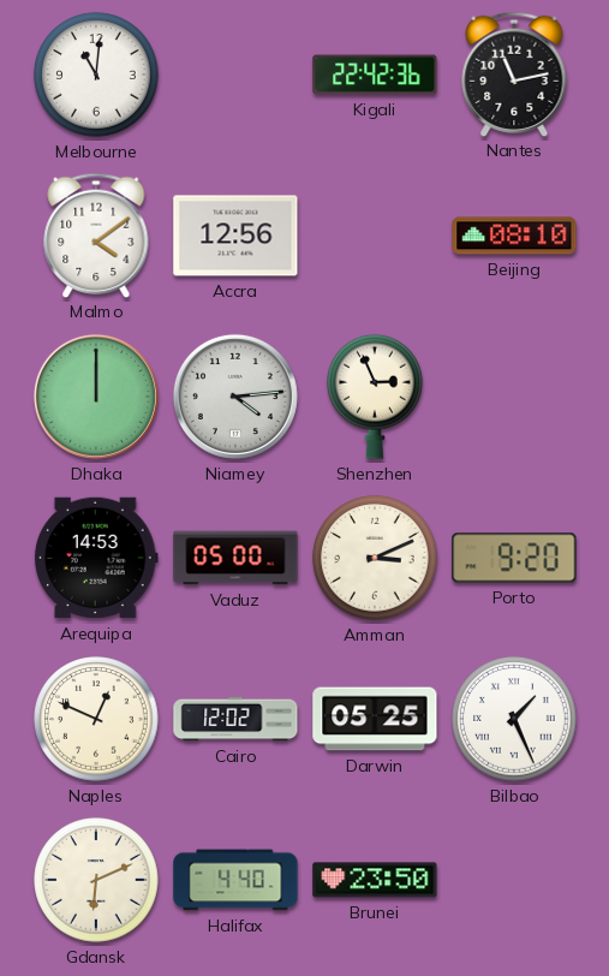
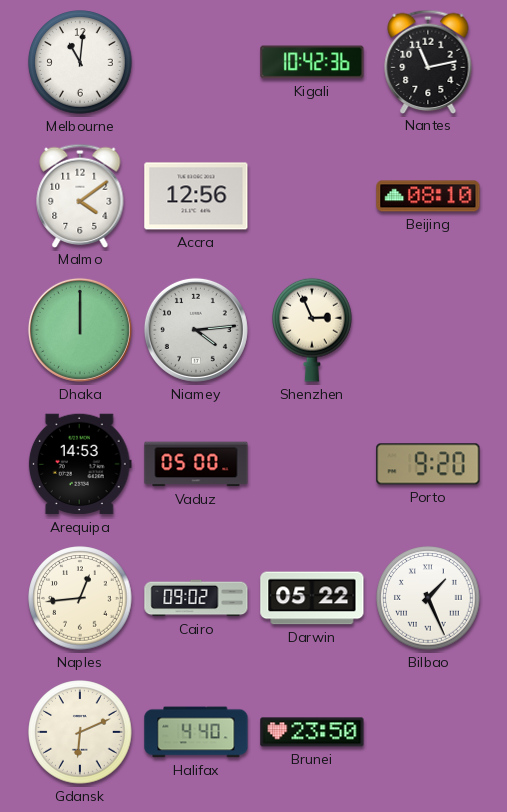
Kigali: 22:42 -> 10:42
Amman: 3:11 -> none
Naples: 12:49 -> 12:44
Cairo: 12:02 -> 09:02
Darwin: 05:25 -> 05:22
